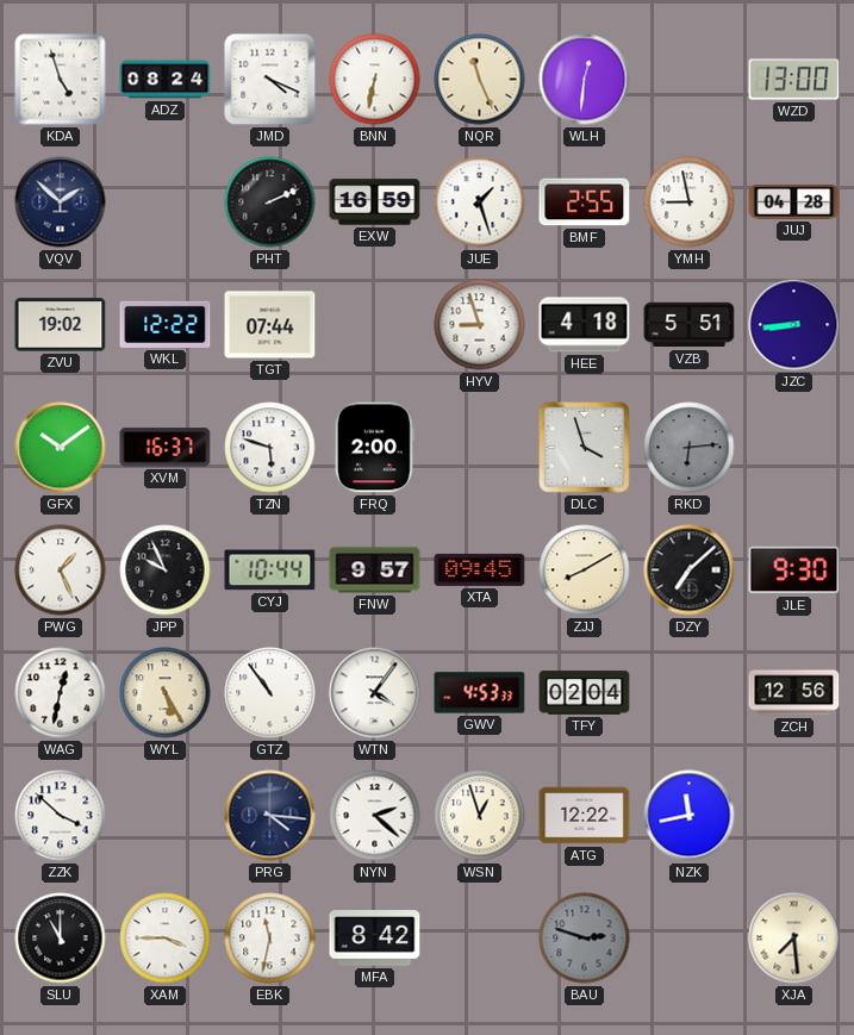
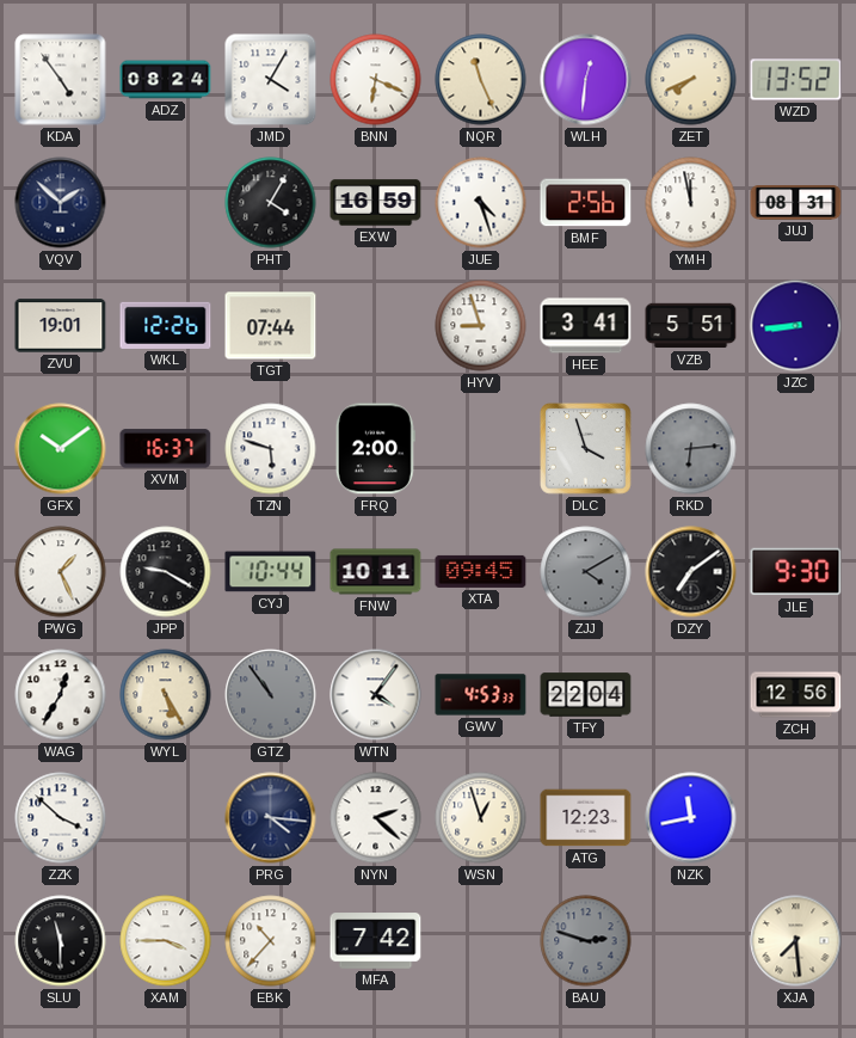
KDA: 4:57 -> 4:54
JMD: 4:19 -> 4:05
BNN: 6:32 -> 6:19
ZET: none -> 7:41
WZD: 13:00 -> 13:52
PHT: 2:11 -> 4:05
JUE: 1:27 -> 4:27
BMF: 2:55 -> 2:56
YMH: 8:58 -> 11:58
JUJ: 04:28 -> 08:31
ZVU: 19:02 -> 19:01
WKL: 12:22 -> 12:26
HEE: 4:18 -> 3:41
JPP: 9:56 -> 9:20
FNW: 9:57 -> 10:11
ZJJ: 8:10 -> 4:10
ZJJ dial: cream -> grey
DZY: 7:08 -> 7:09
WAG: 12:32 -> 12:35
GTZ dial: white -> grey
TFY: 02:04 -> 22:04
ATG: 12:22 -> 12:23
SLU: 11:00 -> 11:30
EBK: 11:32 -> 10:37
MFA: 8:42 -> 7:42
